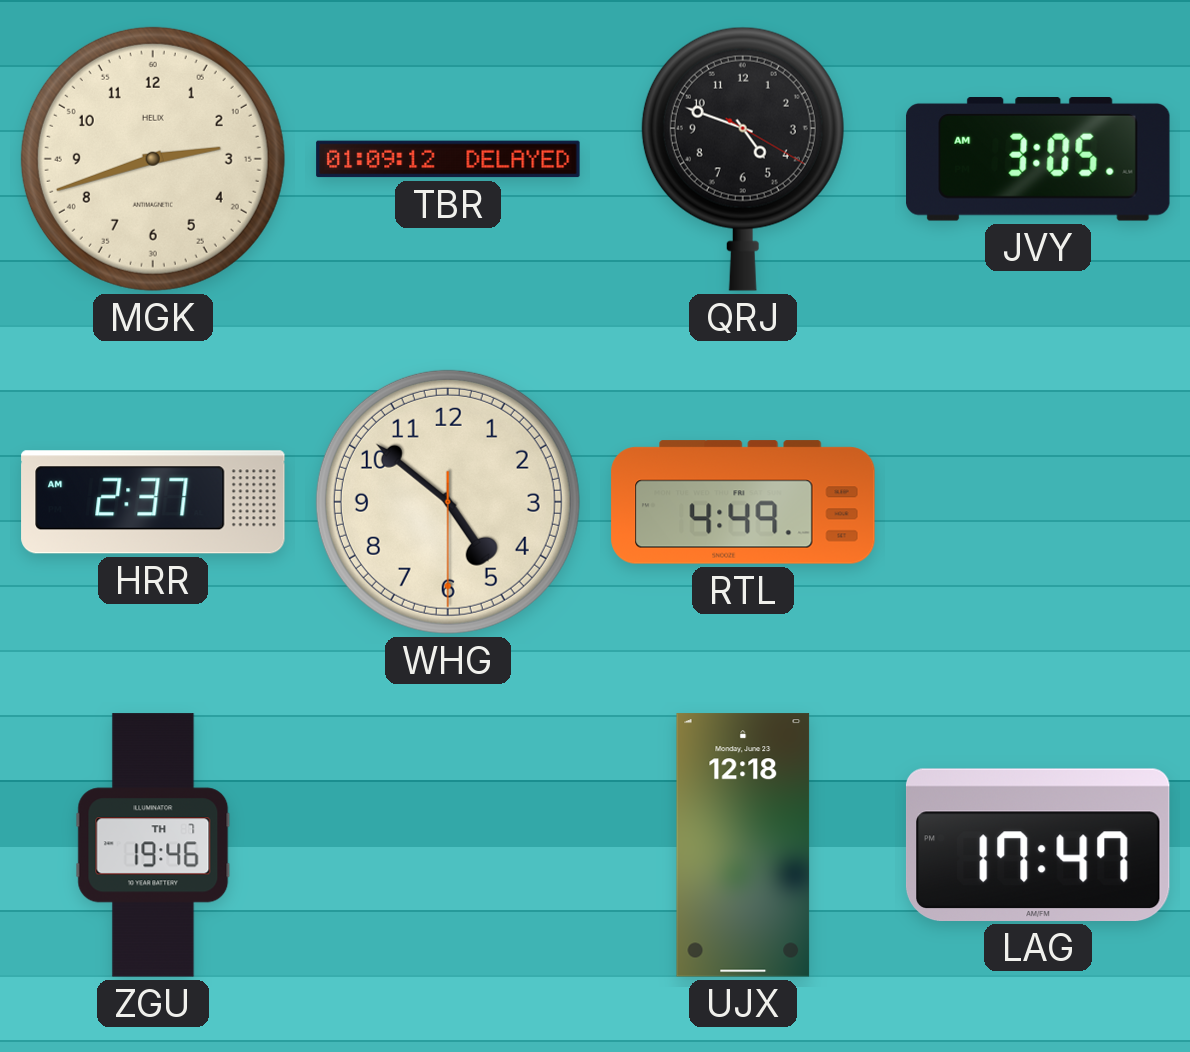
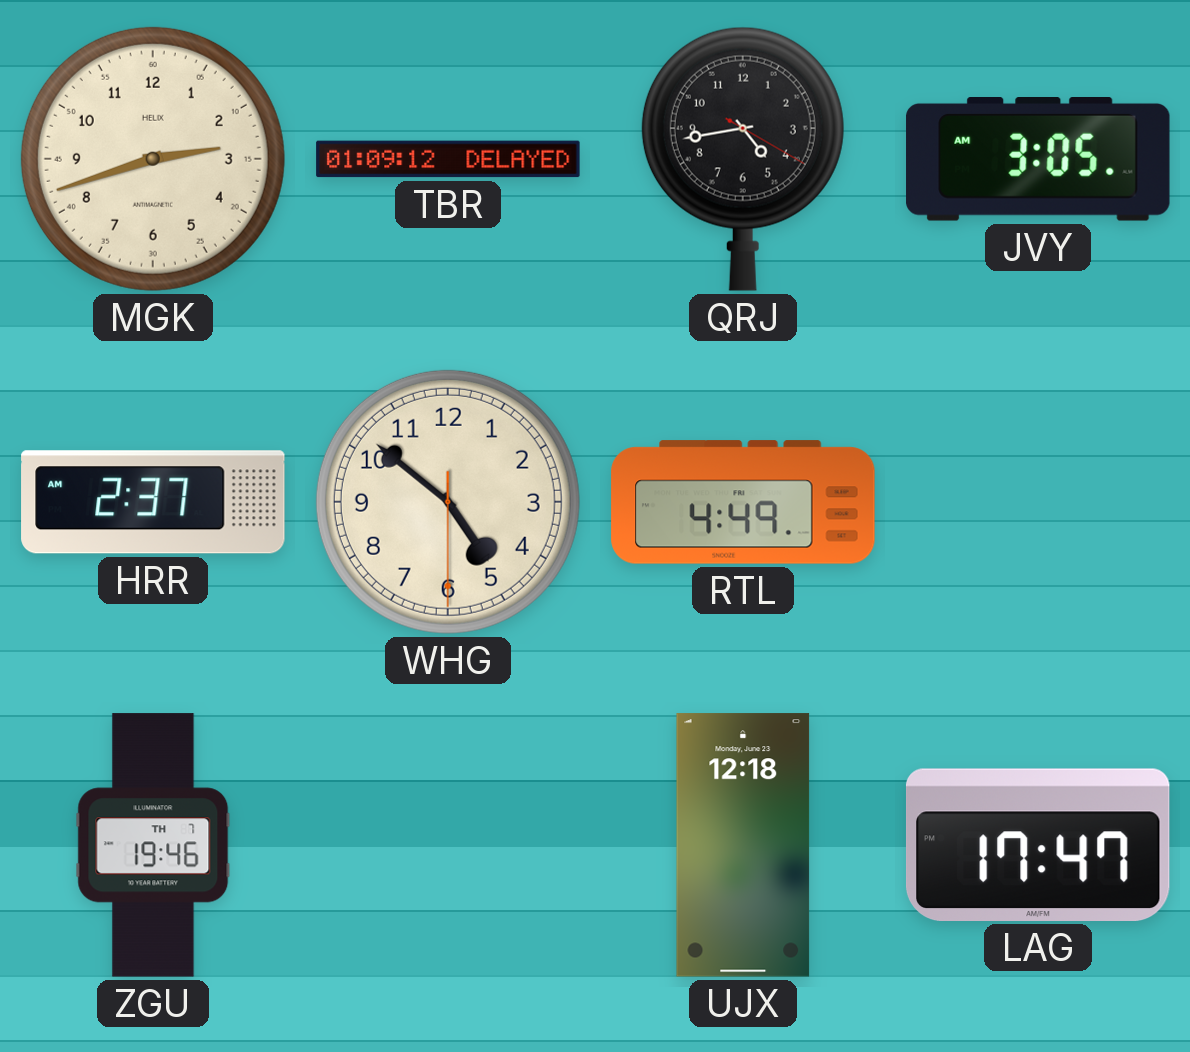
QRJ: 4:48 -> 4:43
